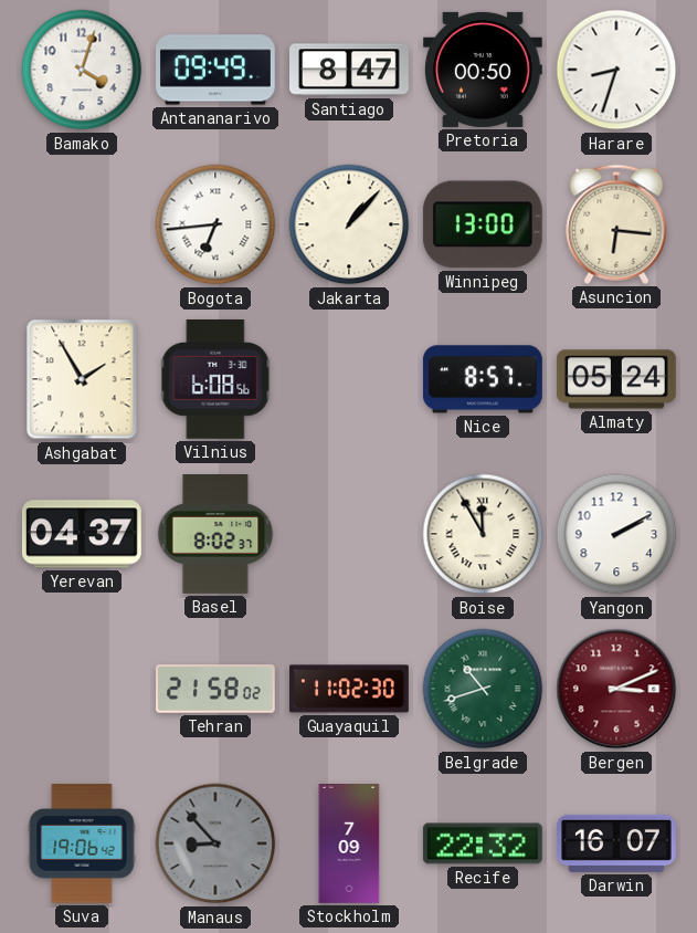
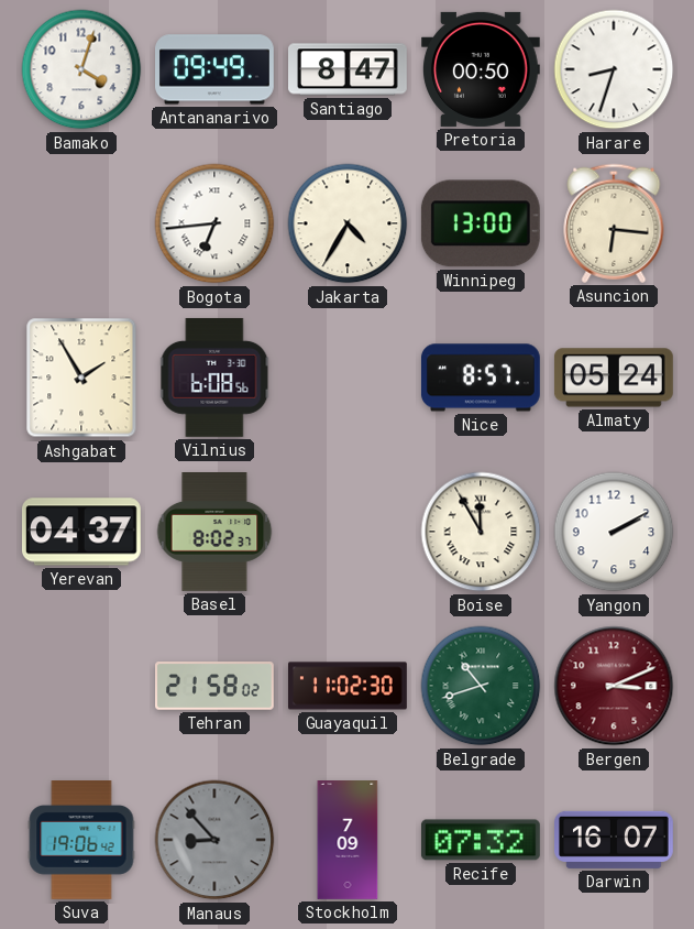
Jakarta: 1:07 -> 4:35
Recife: 22:32 -> 07:32
